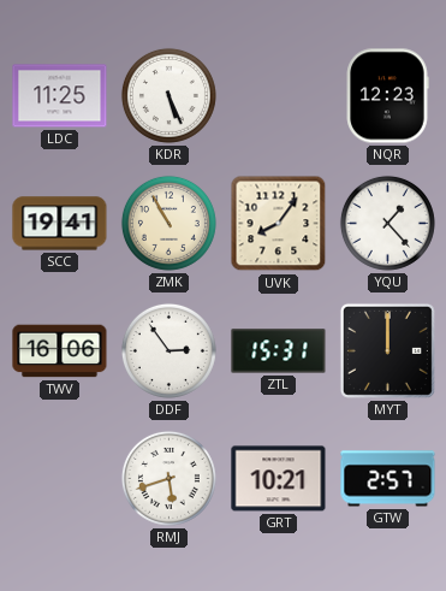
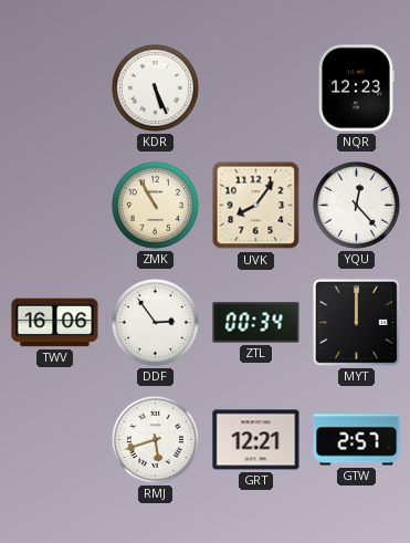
LDC: 11:25 -> none
SCC: 19:41 -> none
YQU: 1:23 -> 12:23
ZTL: 15:31 -> 00:34
GRT: 10:21 -> 12:21
